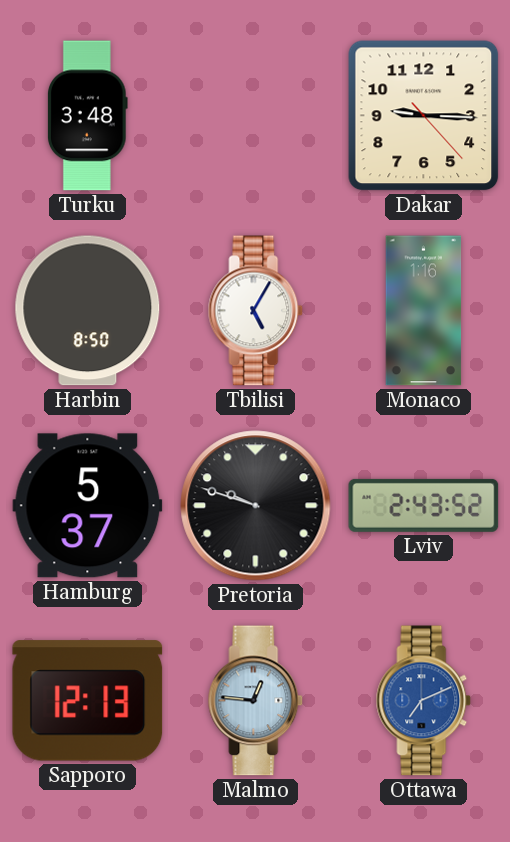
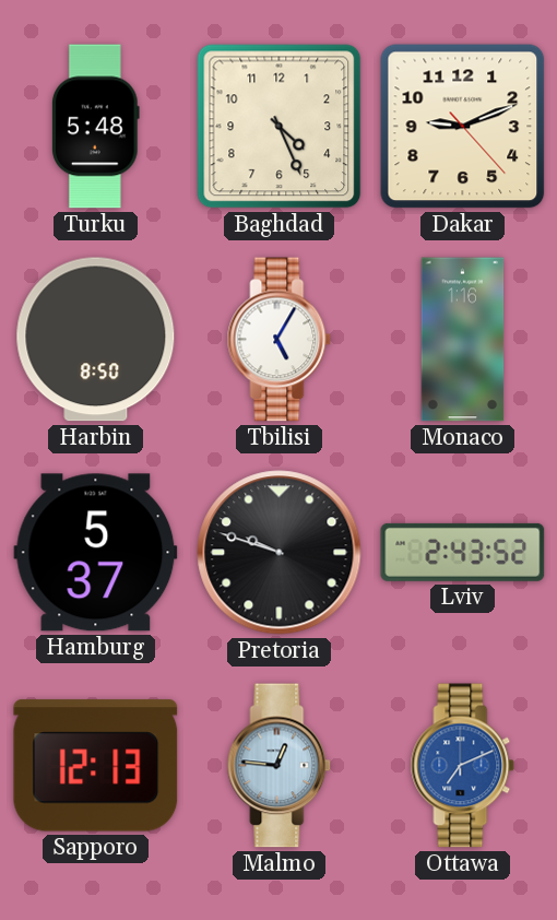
Turku: 3:48 -> 5:48
Baghdad: none -> 4:26
Dakar: 9:15 -> 9:11
